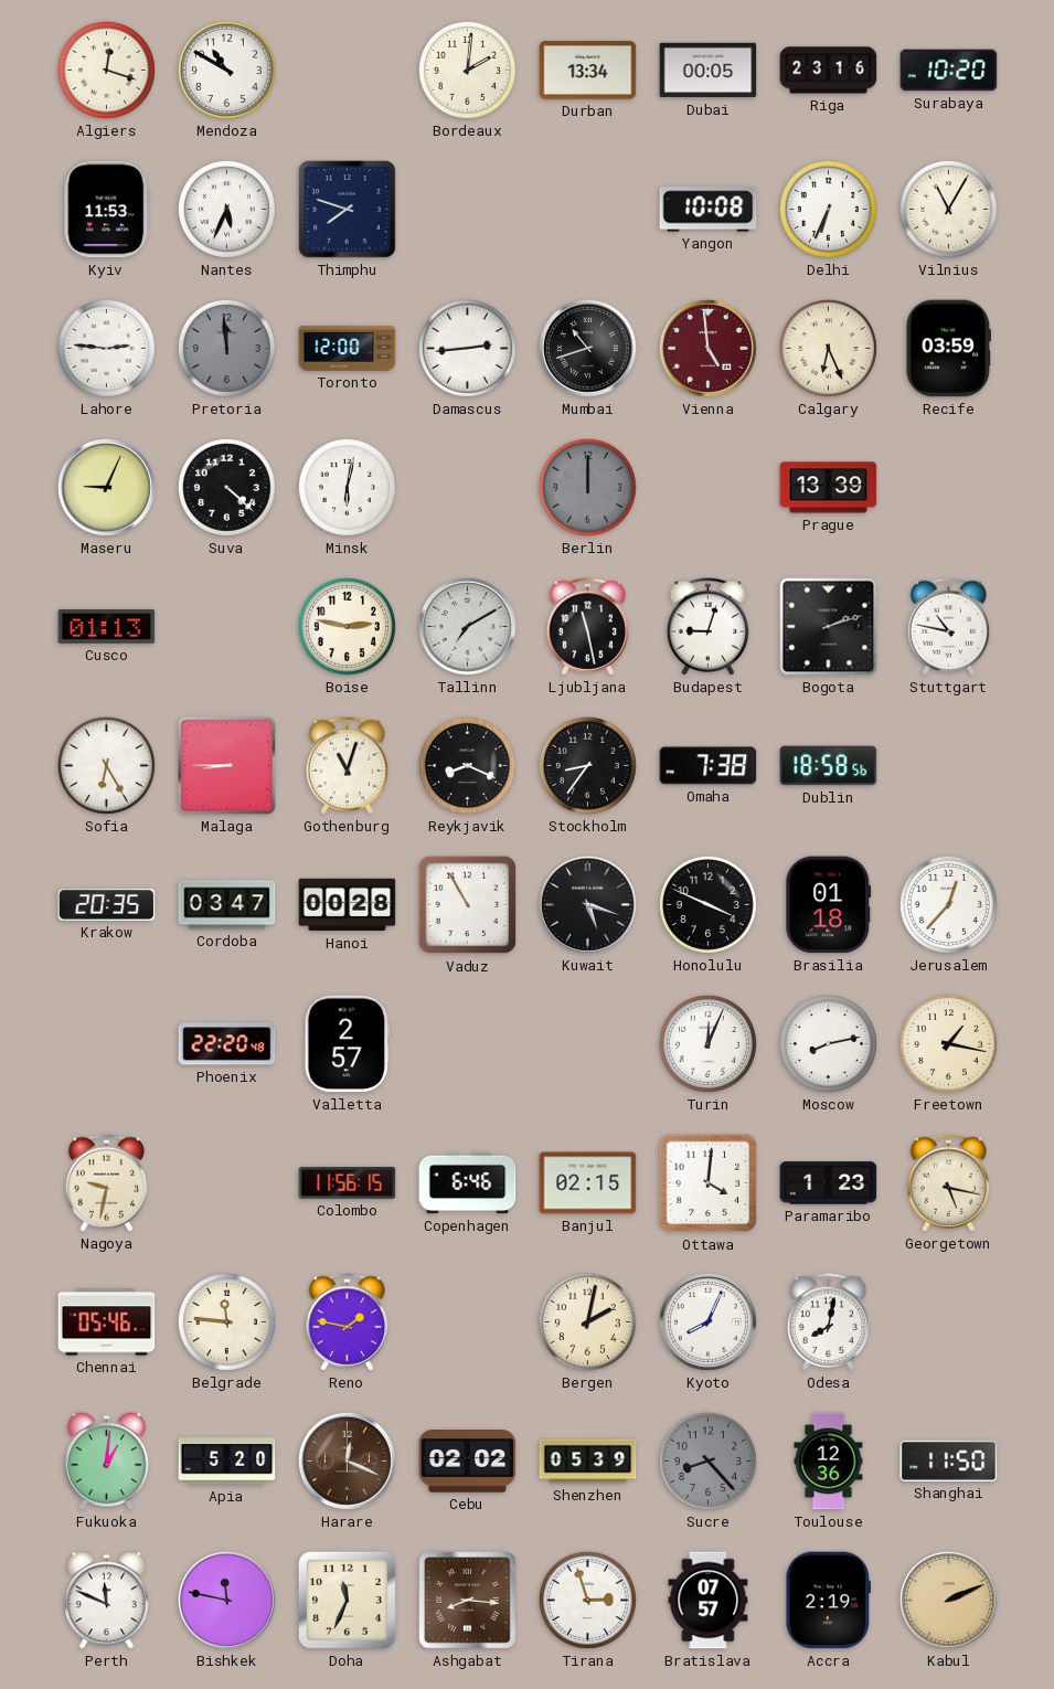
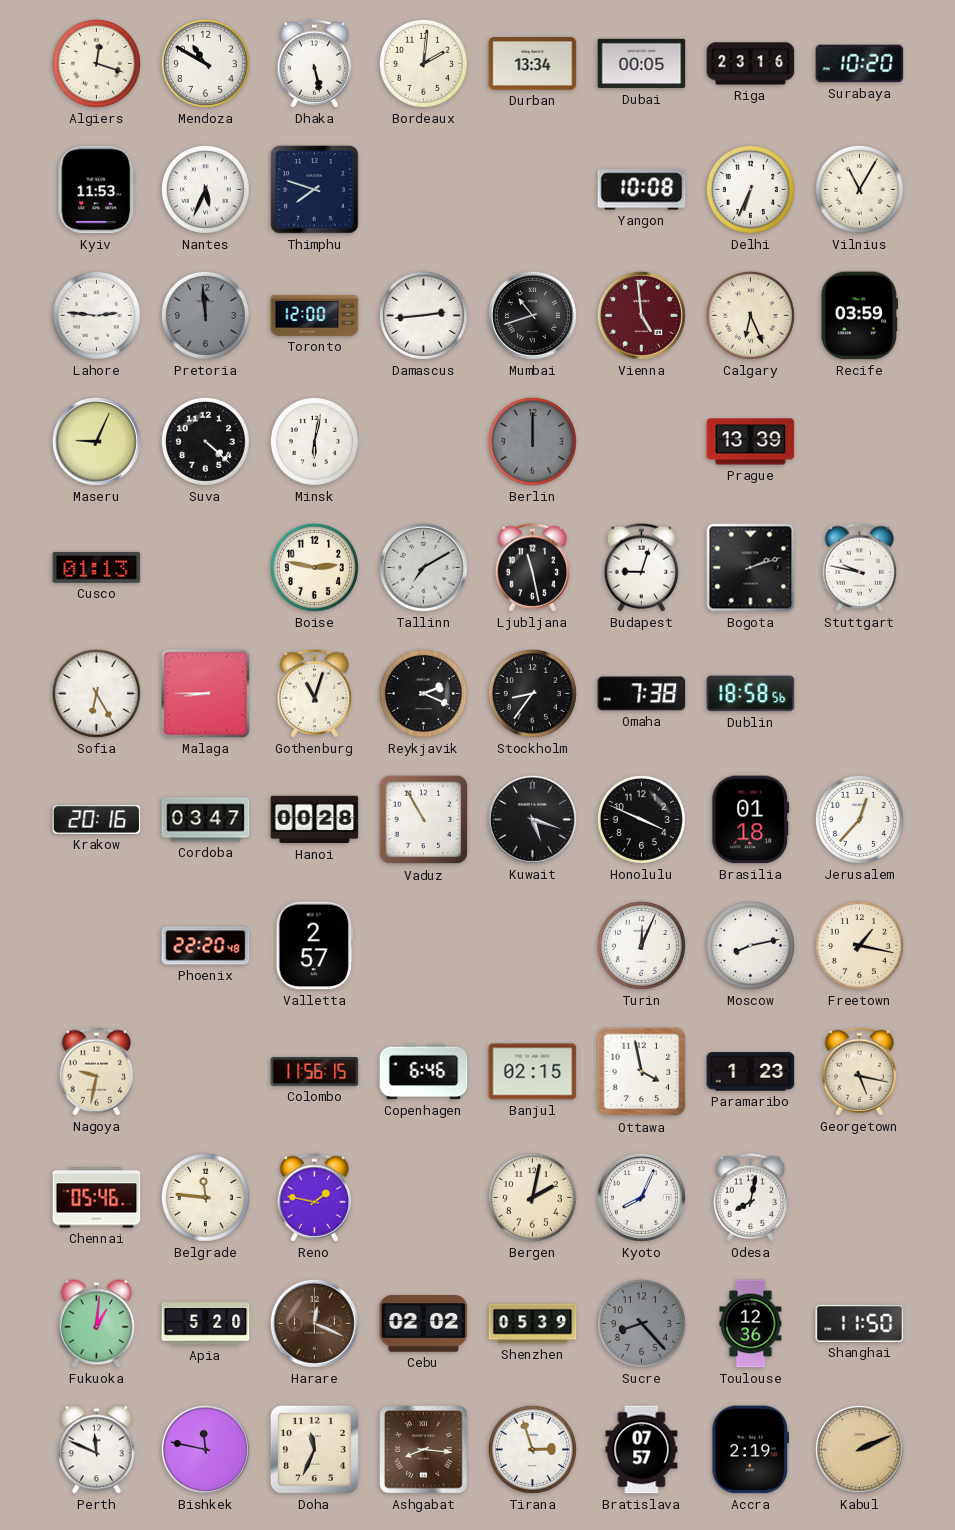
Dhaka: none -> 5:28
Stuttgart: 10:47 -> 9:47
Reykjavik: 8:19 -> 2:19
Krakow: 20:35 -> 20:16
Ottawa: 4:01 -> 3:58
